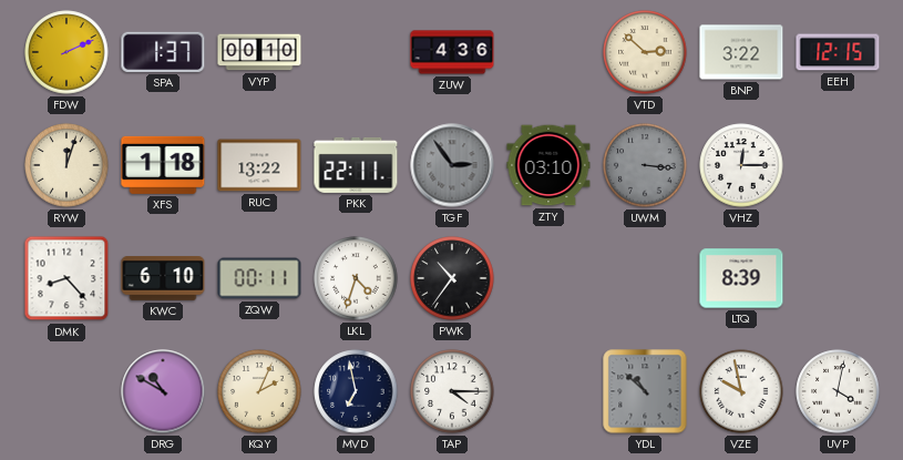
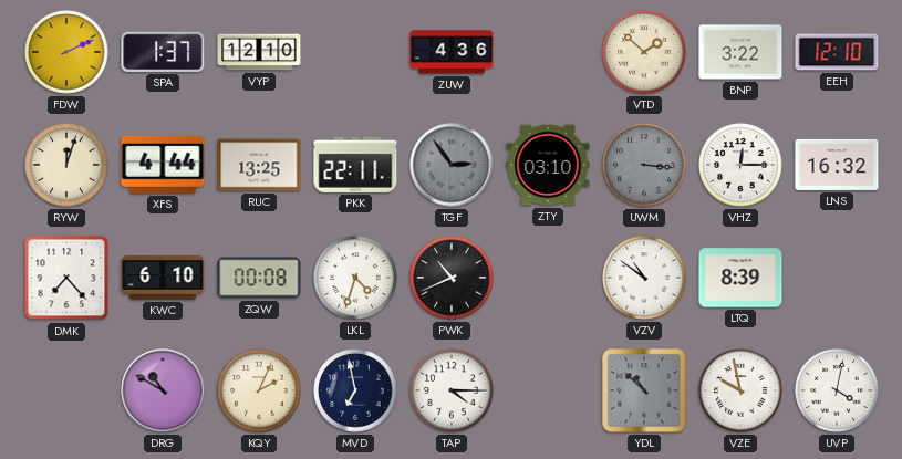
VYP: 00:10 -> 12:10
VTD: 2:52 -> 1:52
EEH: 12:15 -> 12:10
XFS: 1:18 -> 4:44
RUC: 13:22 -> 13:25
LNS: none -> 16:32
DMK: 8:23 -> 7:23
ZQW: 00:11 -> 00:08
PWK: 10:36 -> 10:41
VZV: none -> 10:51
